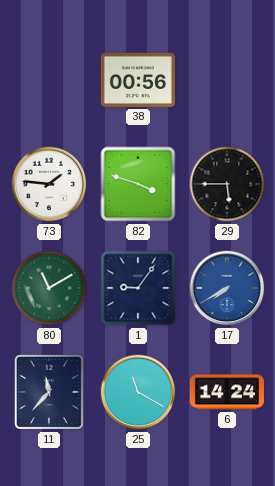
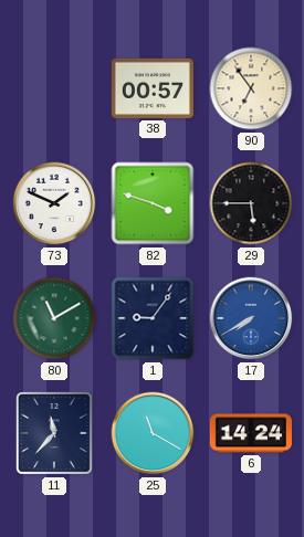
38: 00:56 -> 00:57
90: none -> 6:54
73: 1:46 -> 1:49
